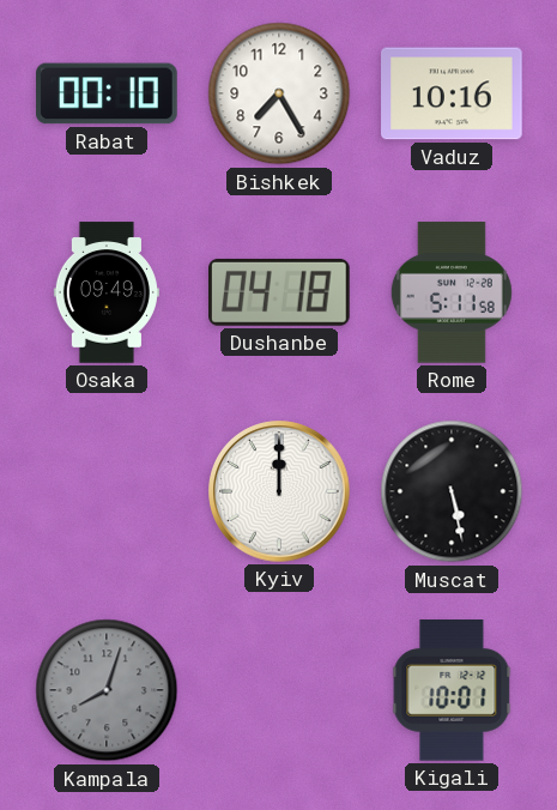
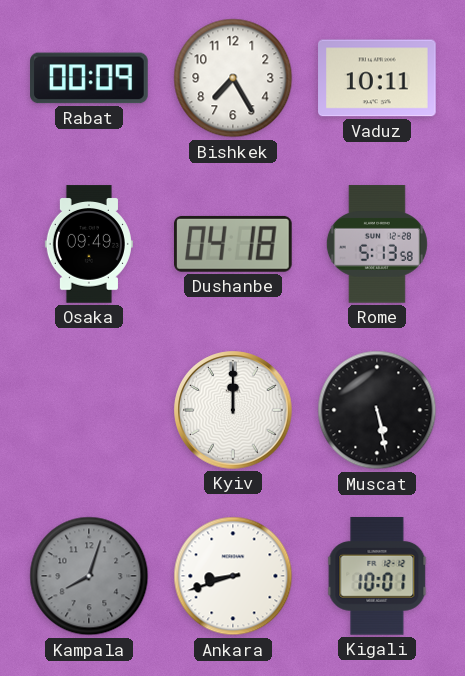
Rabat: 00:10 -> 00:09
Vaduz: 10:16 -> 10:11
Rome: 5:11 -> 5:13
Ankara: none -> 8:42
